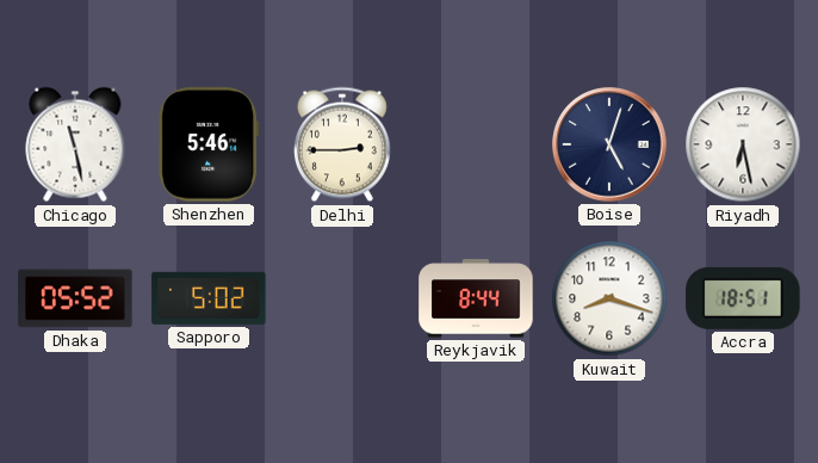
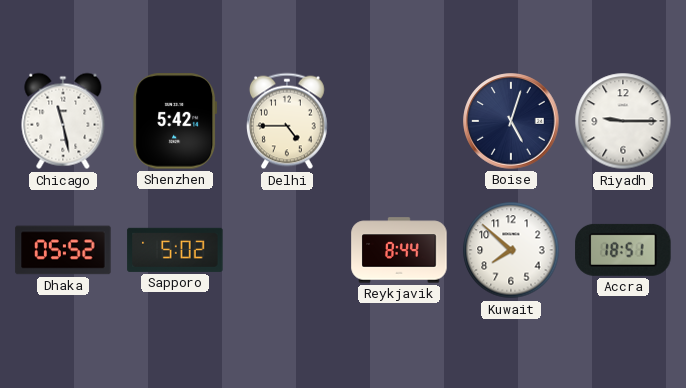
Shenzhen: 5:46 -> 5:42
Delhi: 2:45 -> 4:45
Riyadh: 6:28 -> 9:15
Kuwait: 8:18 -> 7:52
